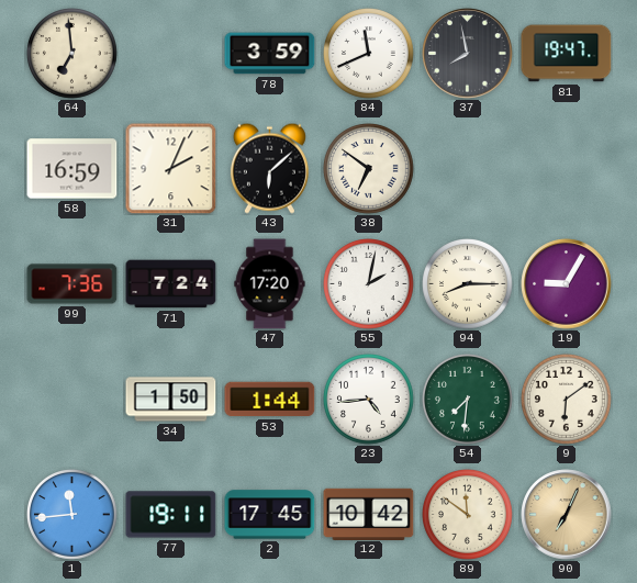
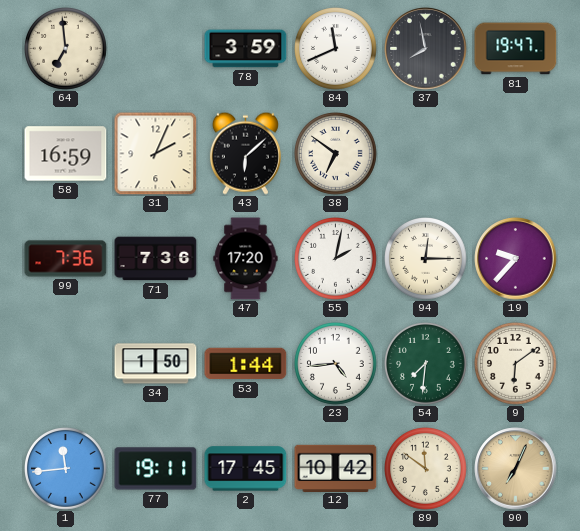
71: 7:24 -> 7:36
94: 8:15 -> 12:15
19: 9:05 -> 9:37
